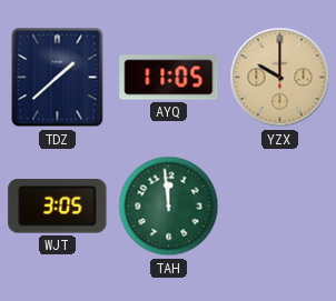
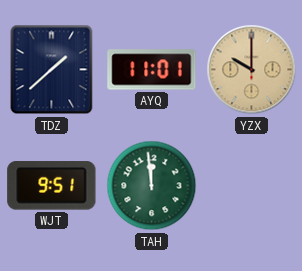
AYQ: 11:05 -> 11:01
WJT: 3:05 -> 9:51
